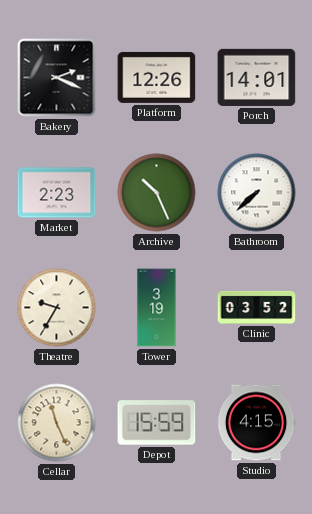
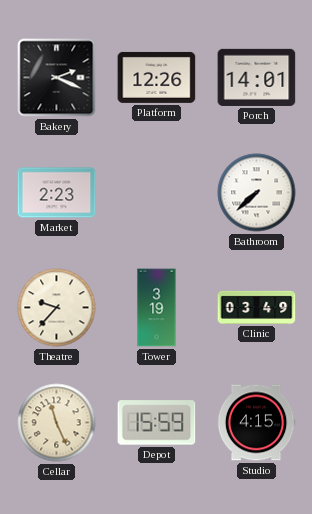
Archive: 10:26 -> none
Theatre: 9:35 -> 9:37
Clinic: 03:52 -> 03:49
